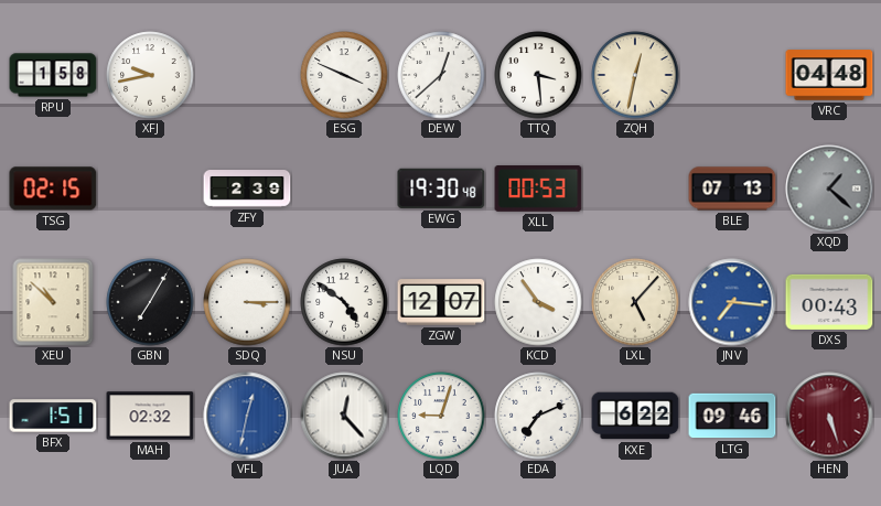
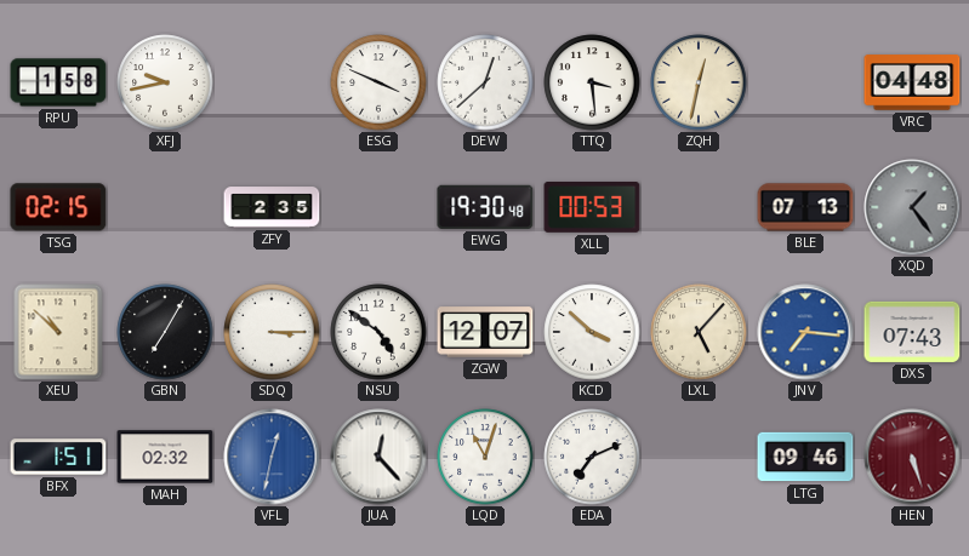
ZFY: 2:39 -> 2:35
XQD: 1:22 -> 1:24
KCD: 3:54 -> 3:52
DXS: 00:43 -> 07:43
LQD: 9:03 -> 11:03
KXE: 6:22 -> none
